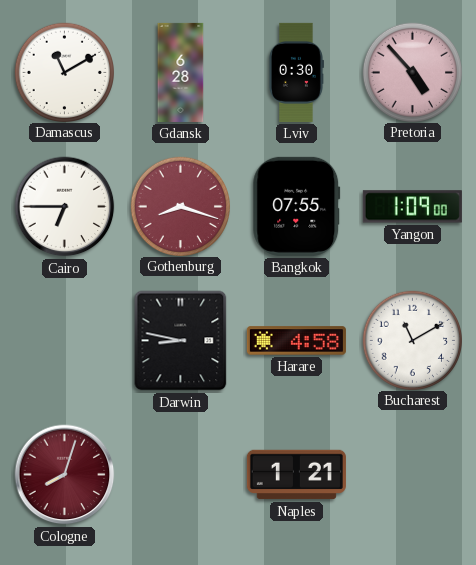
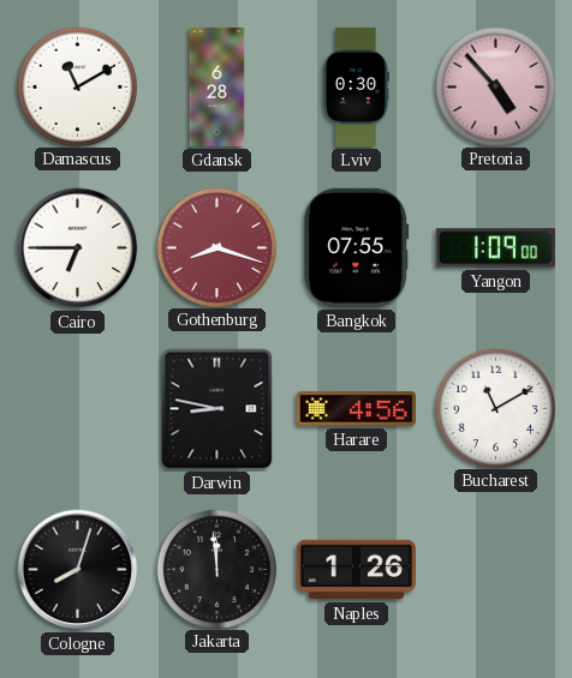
Harare: 4:58 -> 4:56
Cologne dial: burgundy -> black
Jakarta: none -> 11:59
Naples: 1:21 -> 1:26
